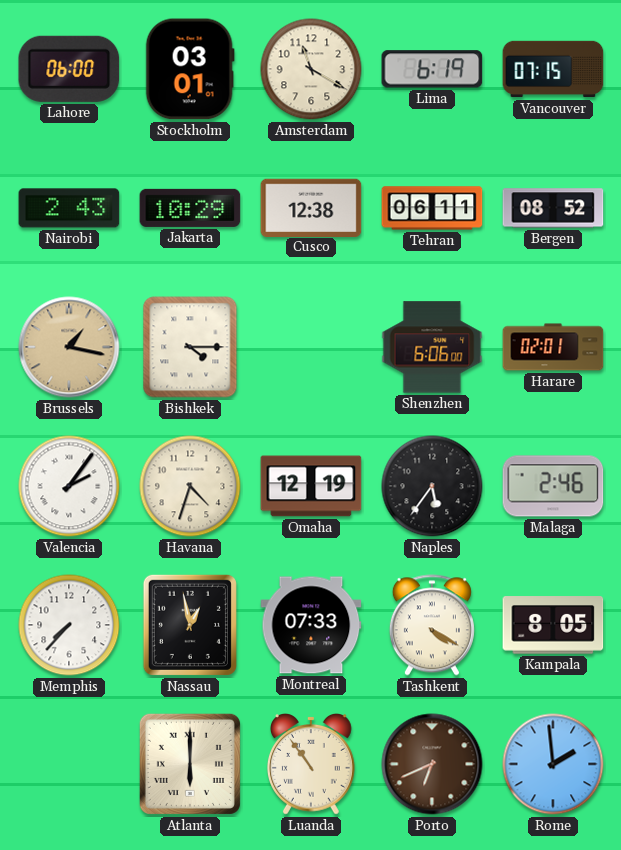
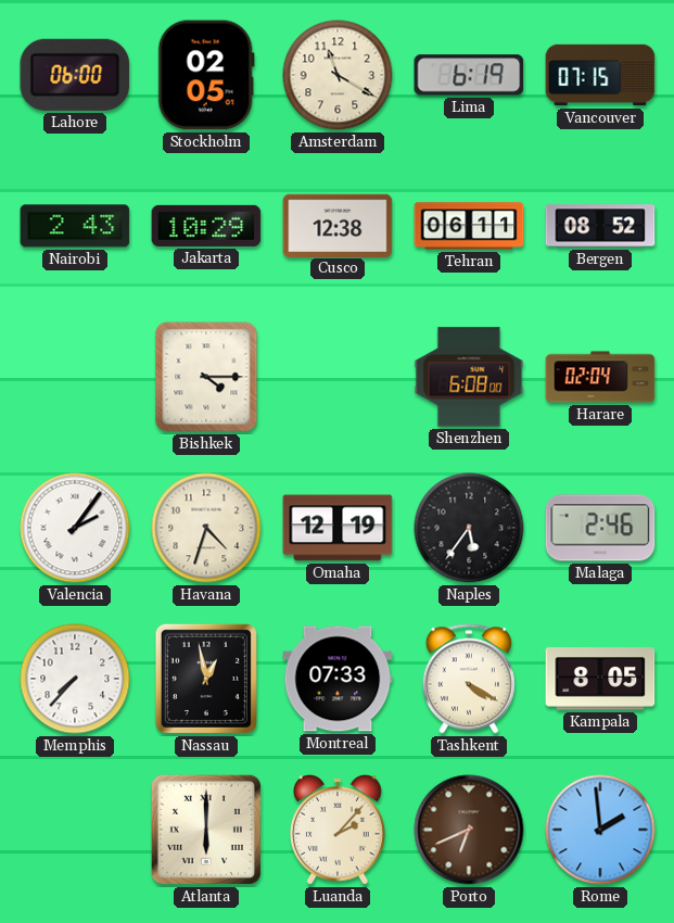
Stockholm: 03:01 -> 02:05
Brussels: 1:17 -> none
Shenzhen: 6:06 -> 6:08
Harare: 02:01 -> 02:04
Luanda: 10:54 -> 2:07
